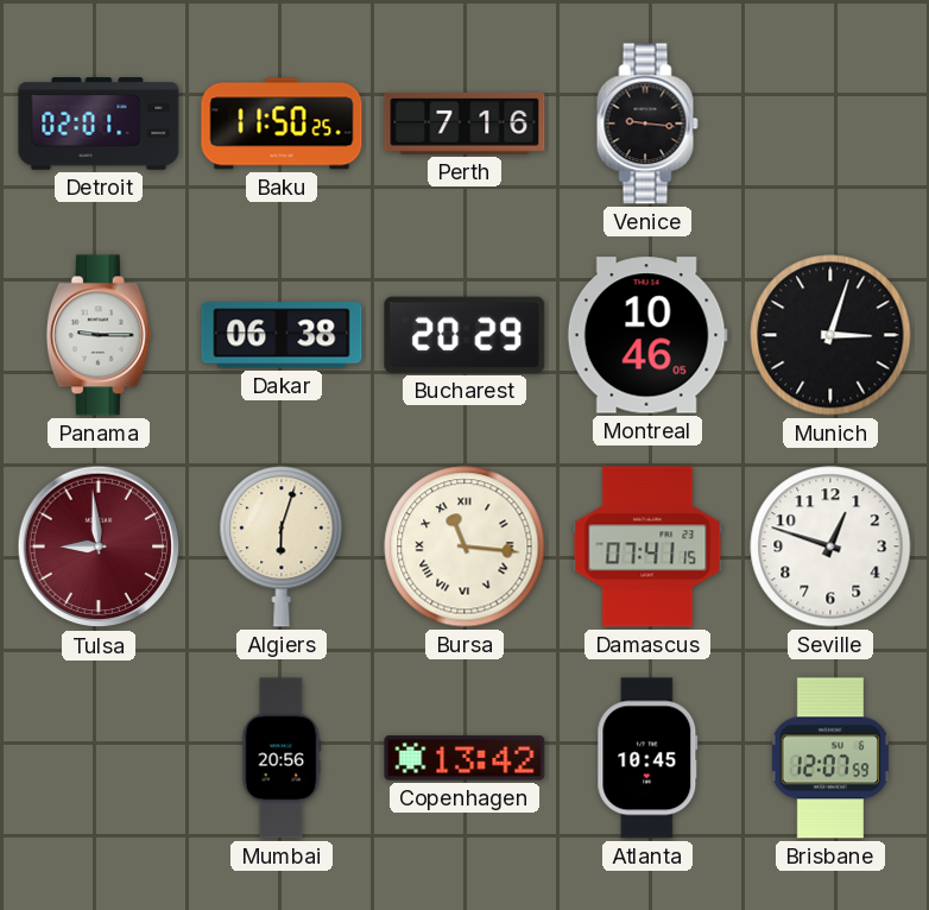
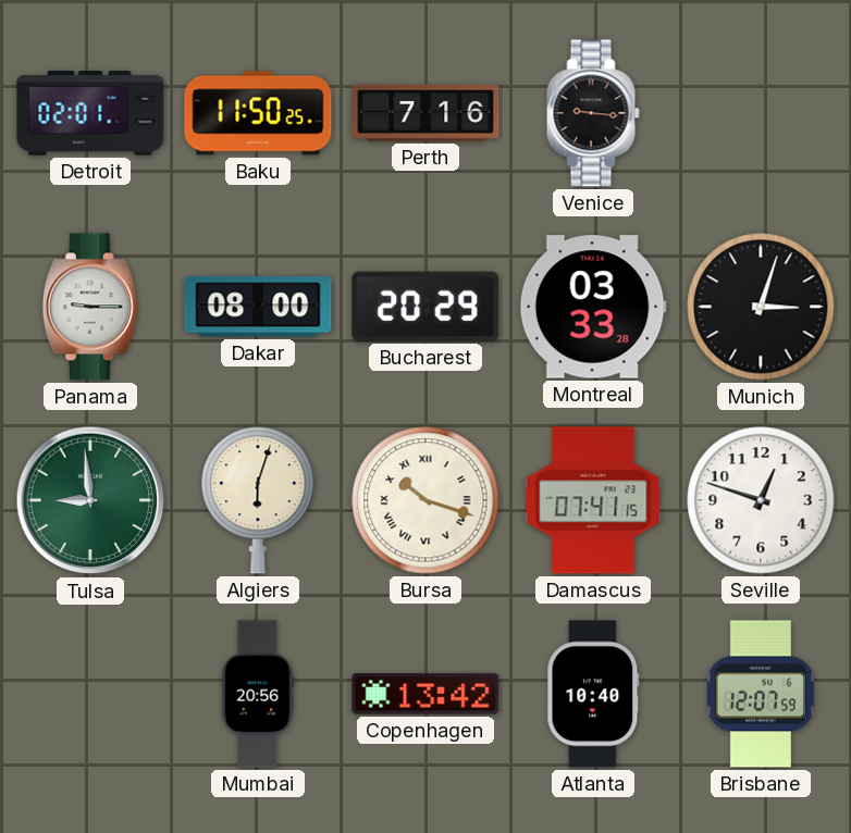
Dakar: 06:38 -> 08:00
Montreal: 10:46 -> 03:33
Tulsa dial: burgundy -> green
Bursa: 11:16 -> 10:18
Atlanta: 10:45 -> 10:40
